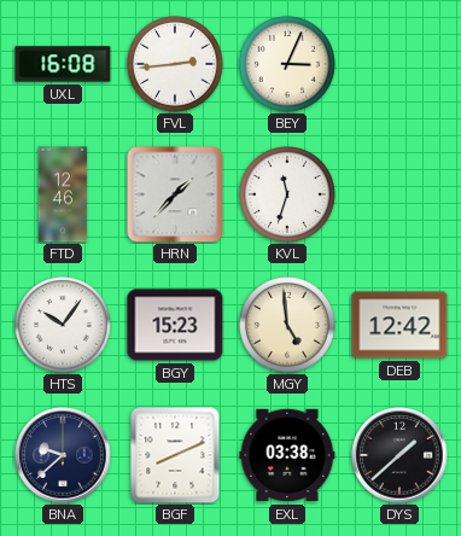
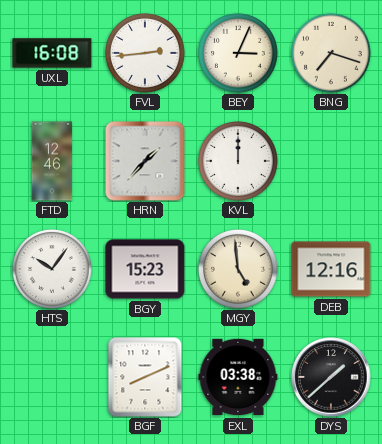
BNG: none -> 7:18
KVL: 11:33 -> 12:00
DEB: 12:42 -> 12:16
BNA: 9:38 -> none
